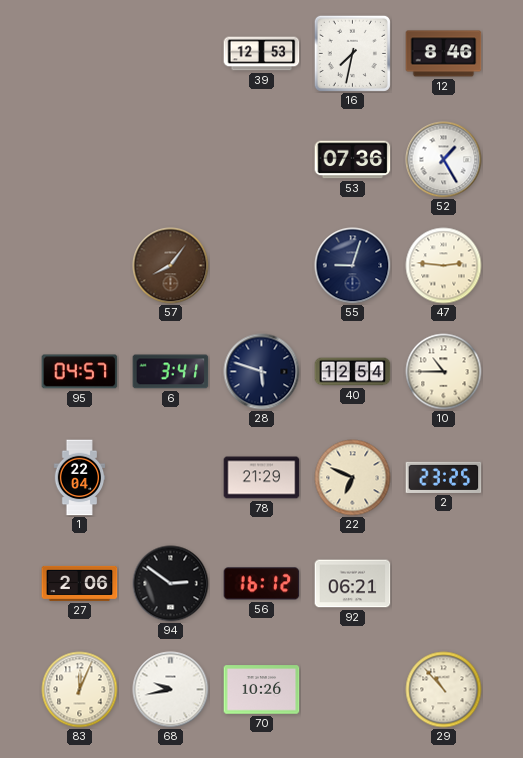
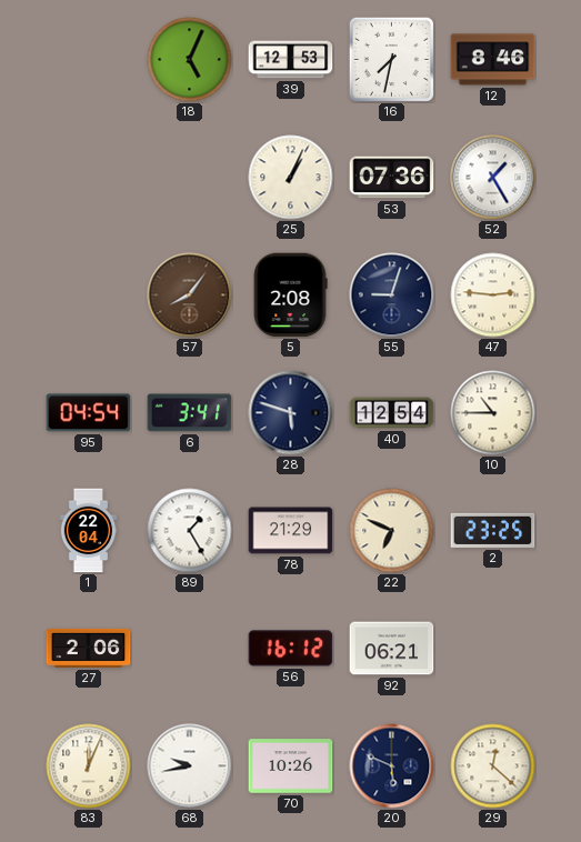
18: none -> 5:04
25: none -> 1:04
5: none -> 2:08
95: 04:57 -> 04:54
89: none -> 1:25
94: 2:51 -> none
20: none -> 5:49
29: 10:53 -> 12:22
